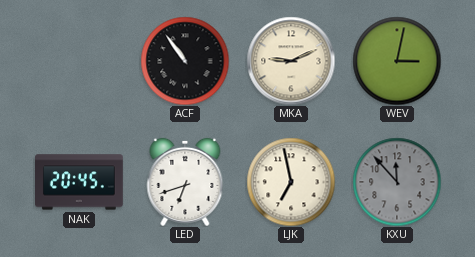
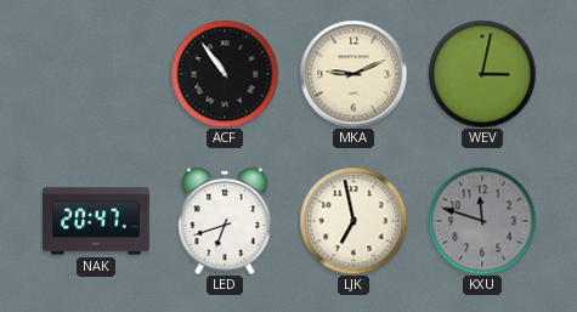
NAK: 20:45 -> 20:47
KXU: 11:53 -> 11:48
